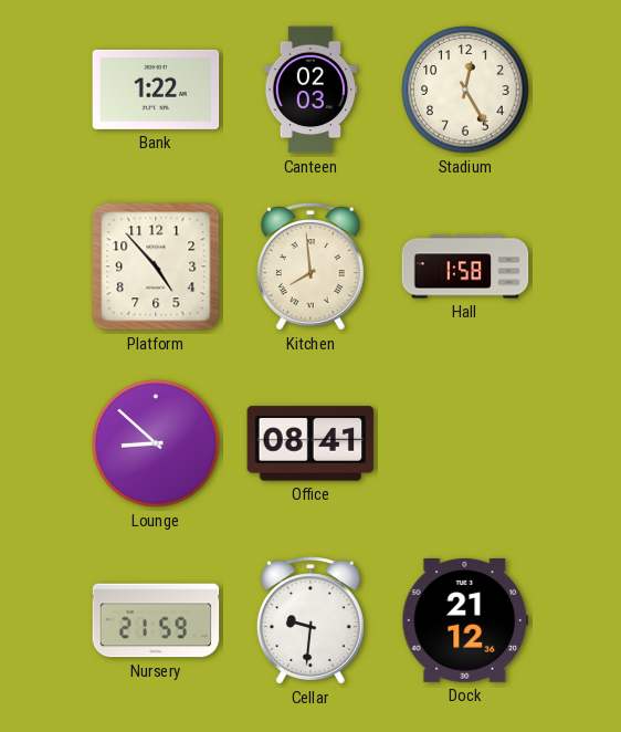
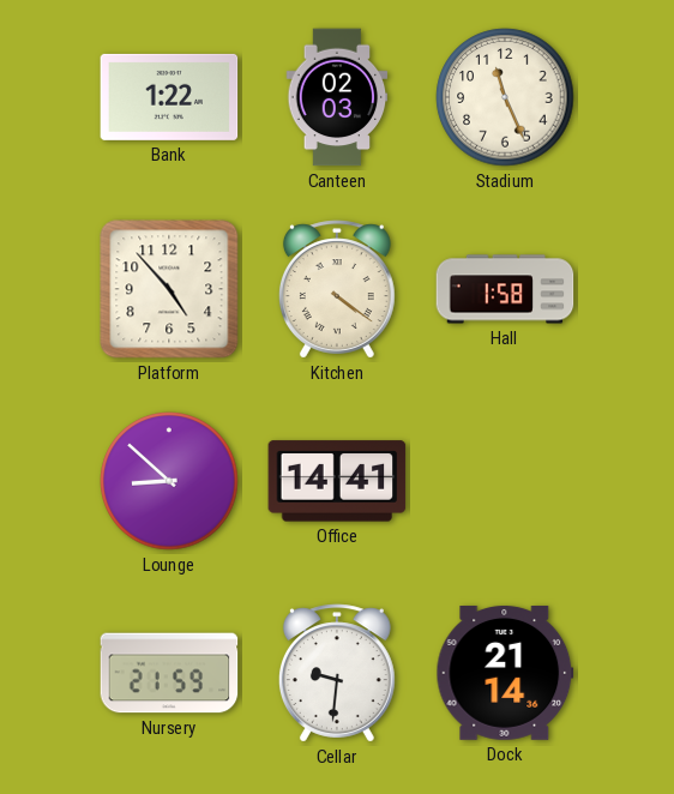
Stadium: 12:25 -> 11:26
Kitchen: 7:59 -> 4:21
Office: 08:41 -> 14:41
Dock: 21:12 -> 21:14
